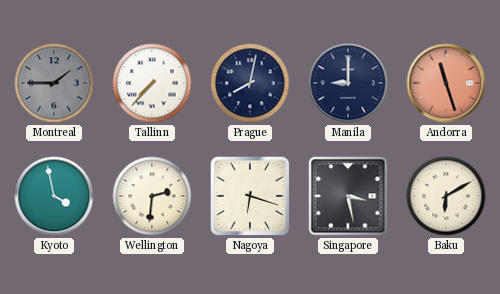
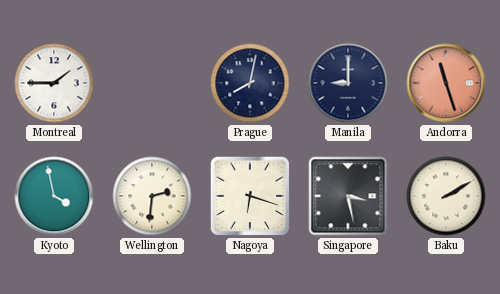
Montreal dial: grey -> white
Tallinn: 7:37 -> none
Baku: 6:10 -> 2:10
